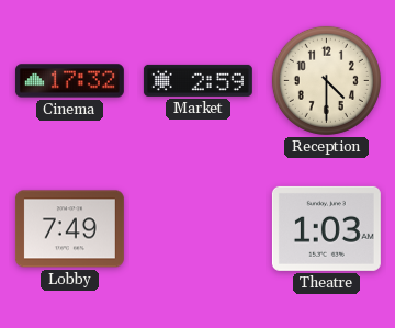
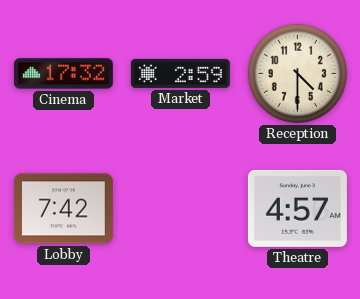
Lobby: 7:49 -> 7:42
Theatre: 1:03 -> 4:57
